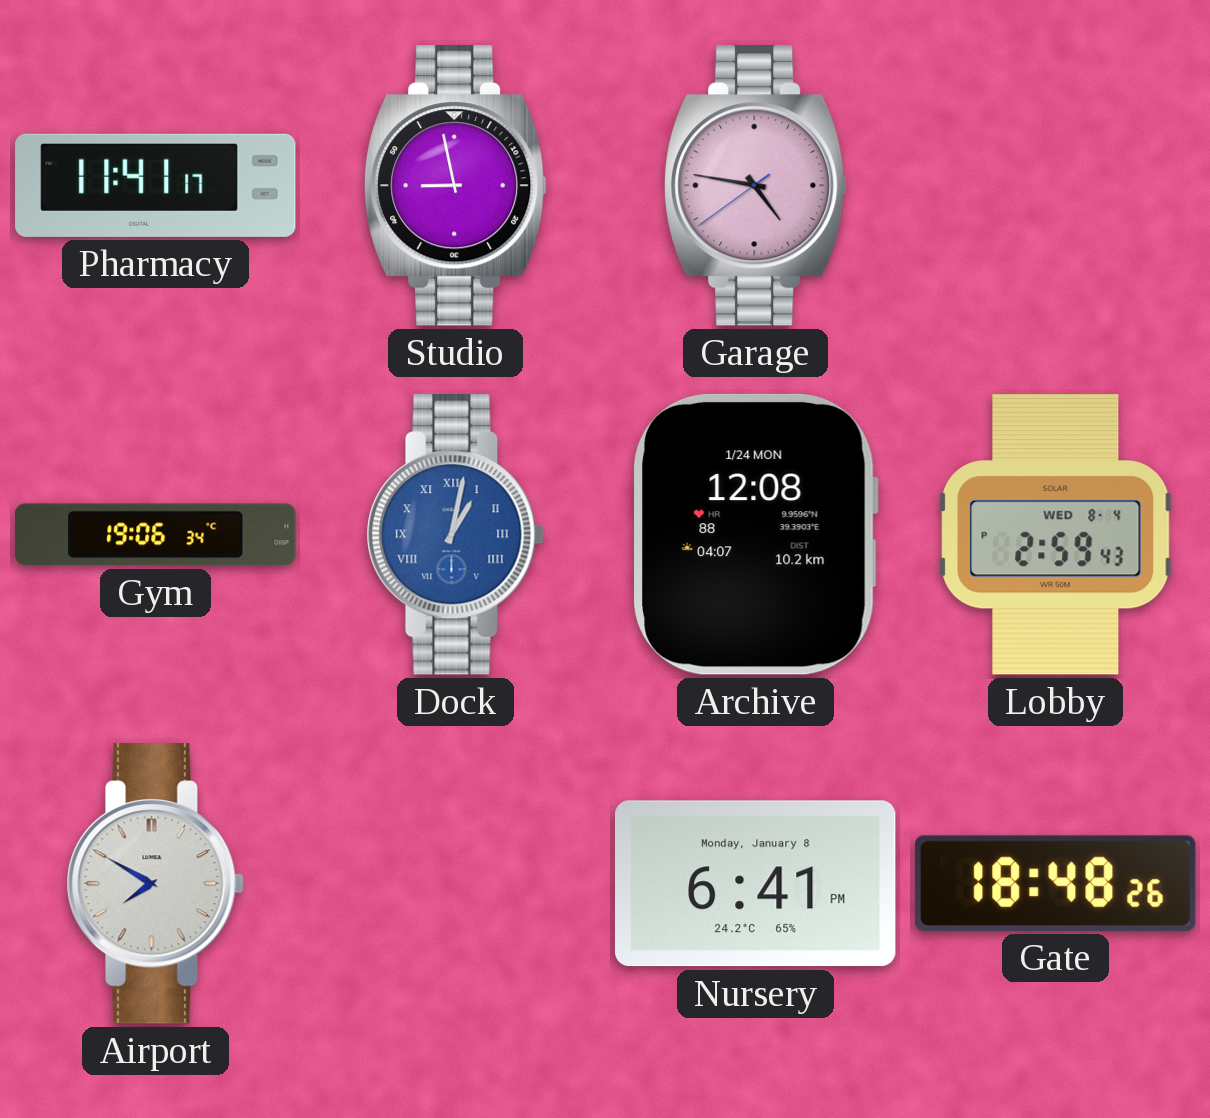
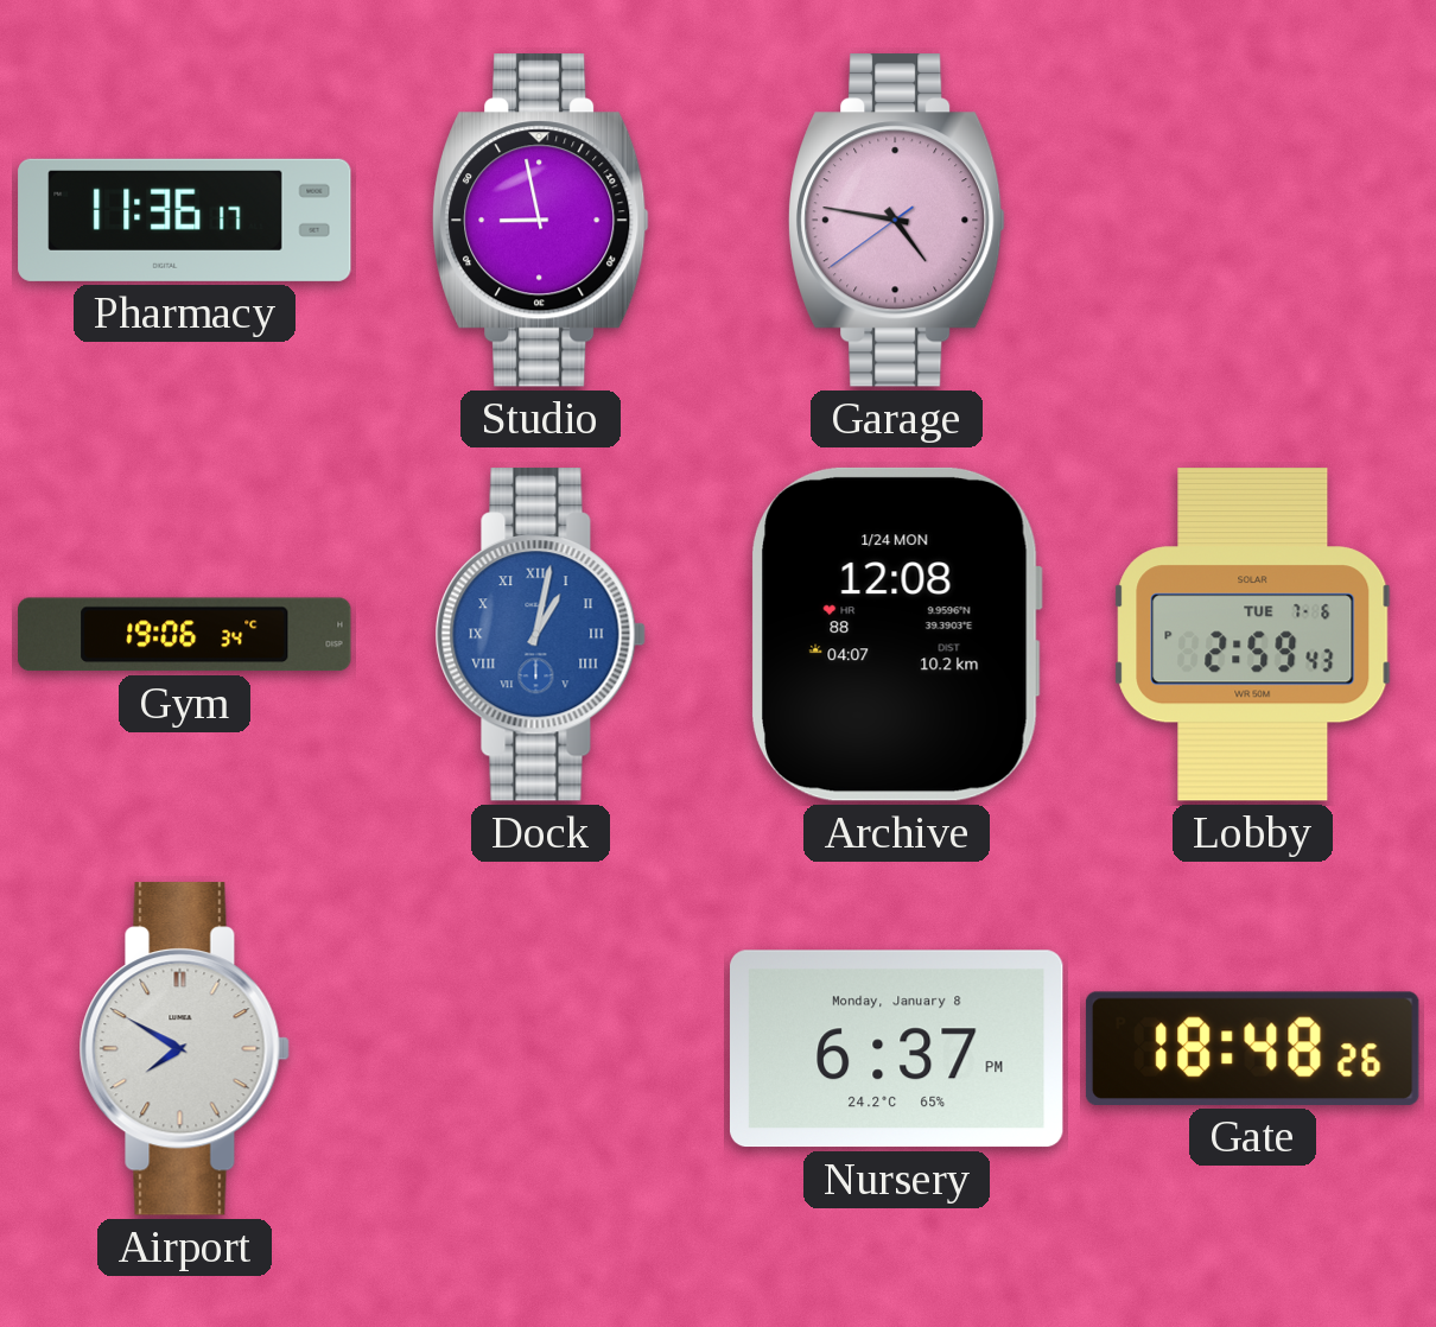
Pharmacy: 11:41 -> 11:36
Lobby date: WED 8-4 -> TUE 7-6
Nursery: 6:41 -> 6:37
